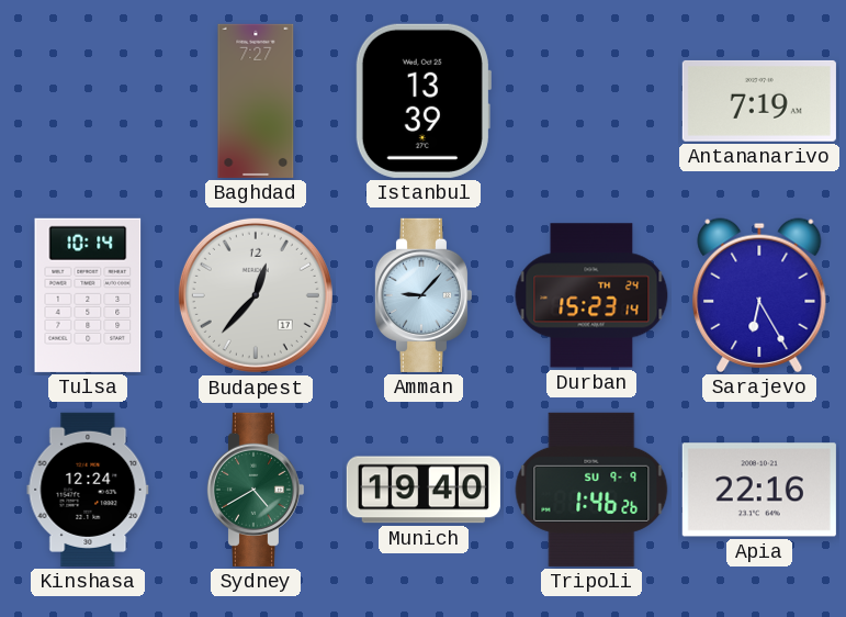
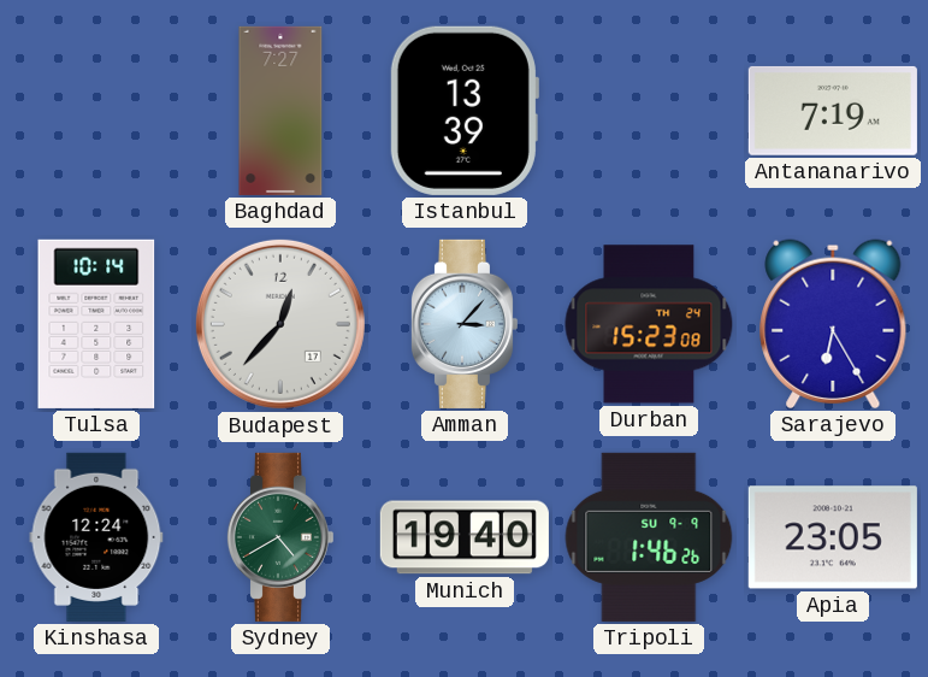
Amman: 9:07 -> 3:07
Durban: 15:23:14 -> 15:23:08
Apia: 22:16 -> 23:05
